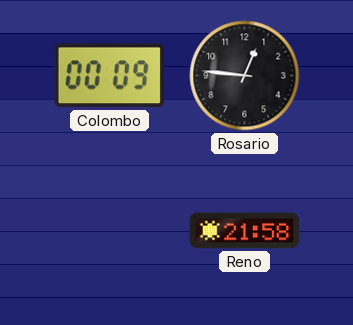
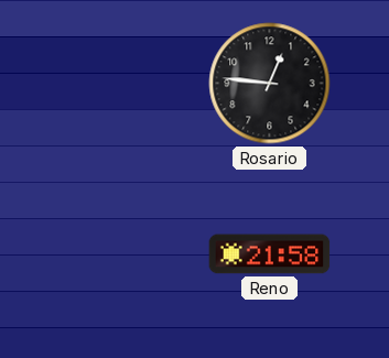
Colombo: 00:09 -> none
